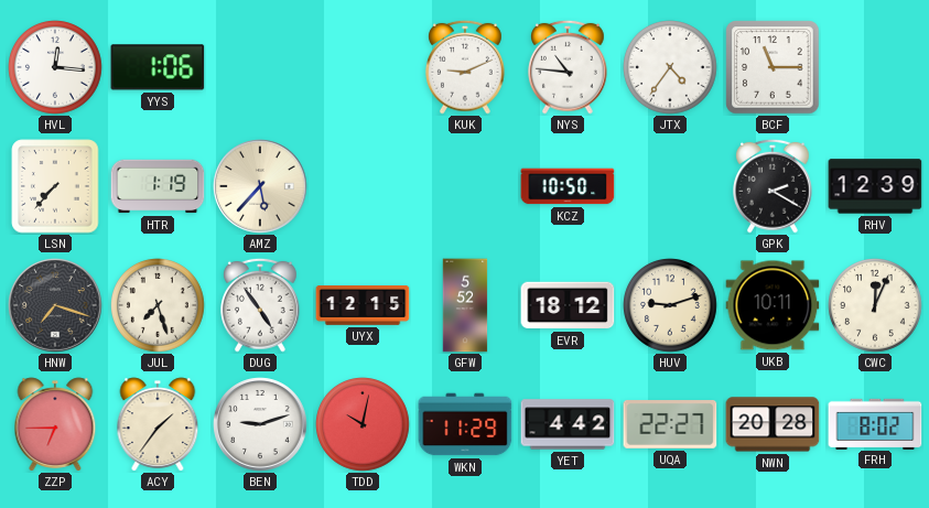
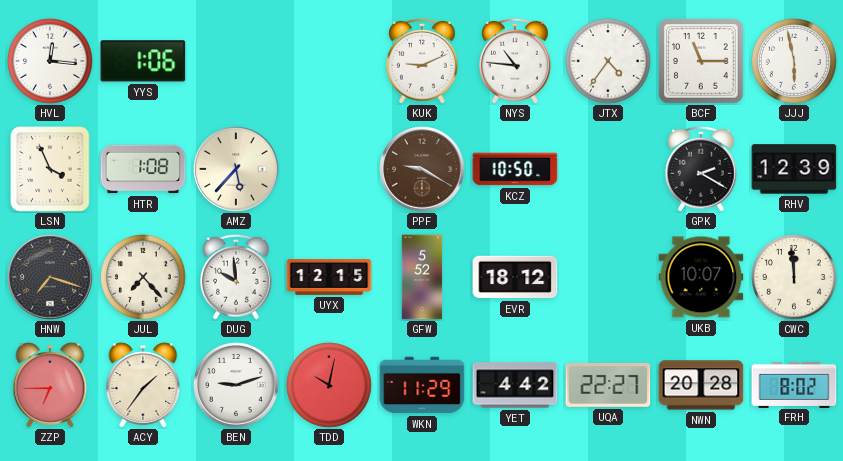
JJJ: none -> 5:58
LSN: 7:37 -> 3:56
HTR: 1:19 -> 1:08
PPF: none -> 9:20
JUL: 7:27 -> 7:23
DUG: 4:54 -> 9:59
HUV: 9:12 -> none
UKB: 10:11 -> 10:07
CWC: 12:04 -> 11:59
